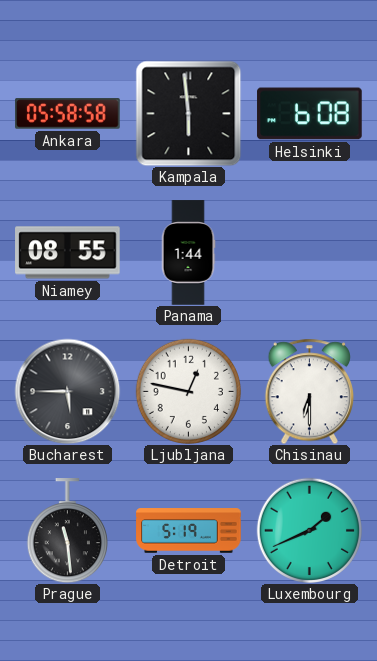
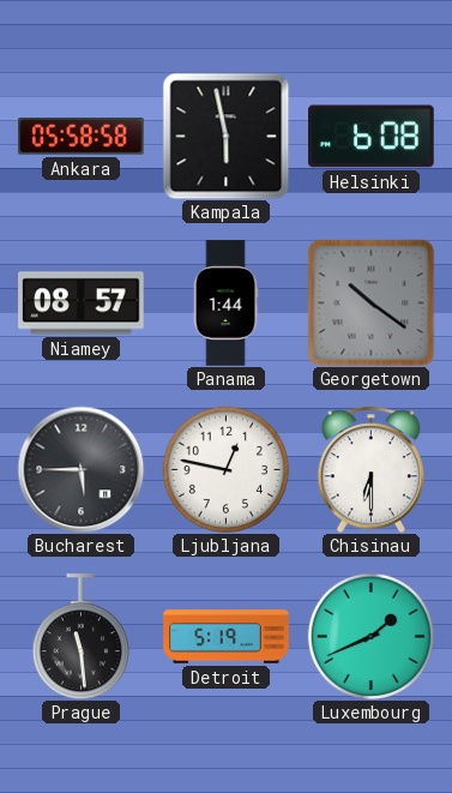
Kampala: 5:59 -> 5:58
Niamey: 08:55 -> 08:57
Georgetown: none -> 10:21
